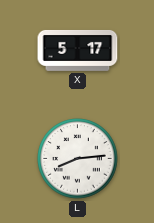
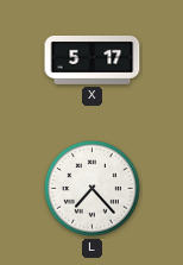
L: 8:14 -> 7:23
